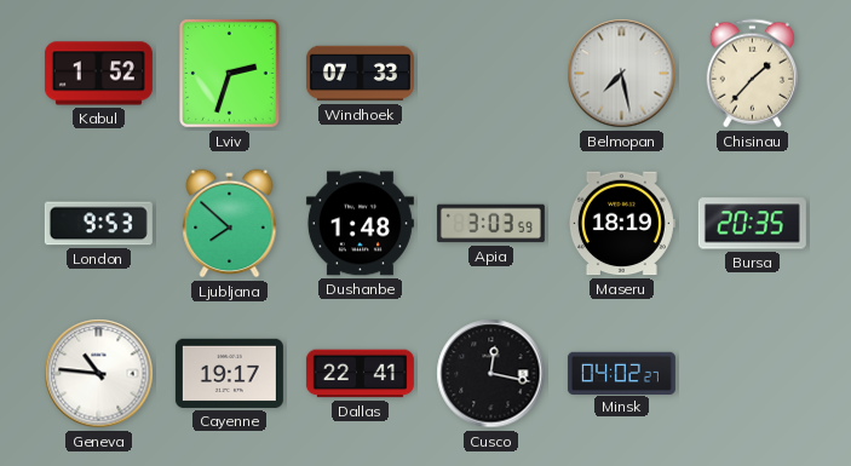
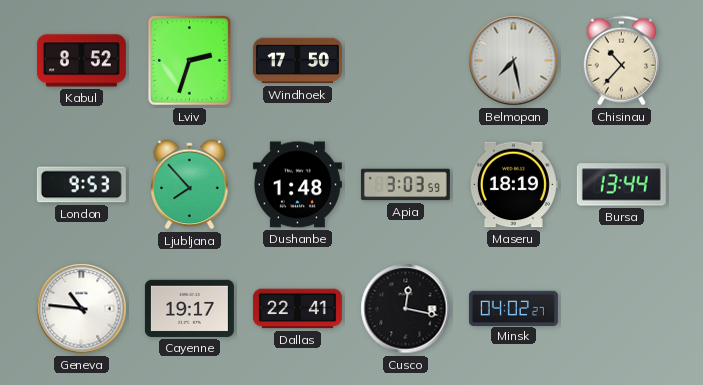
Kabul: 1:52 -> 8:52
Windhoek: 07:33 -> 17:50
Chisinau: 1:37 -> 10:37
Ljubljana: 7:52 -> 7:53
Bursa: 20:35 -> 13:44
